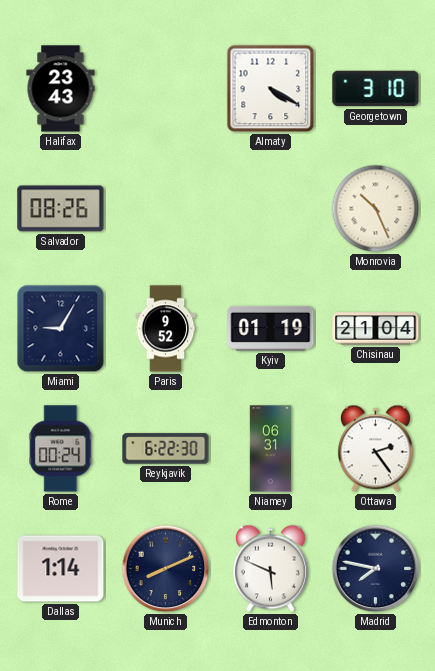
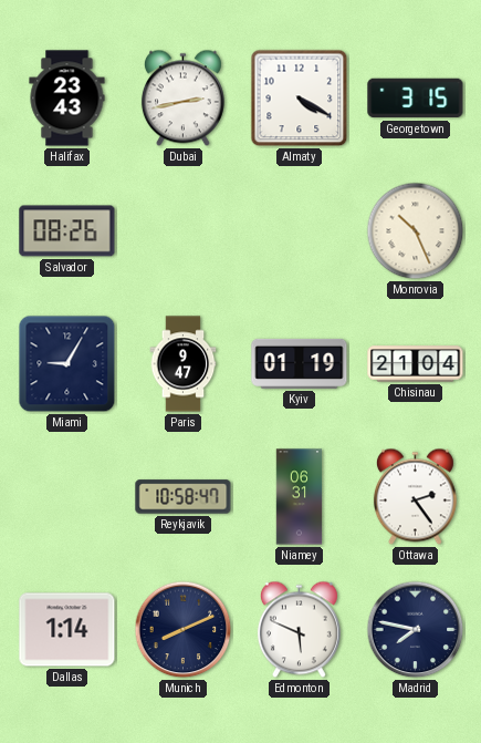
Dubai: none -> 2:43
Georgetown: 3:10 -> 3:15
Paris: 9:52 -> 9:47
Rome: 00:24 -> none
Reykjavik: 6:22 -> 10:58
